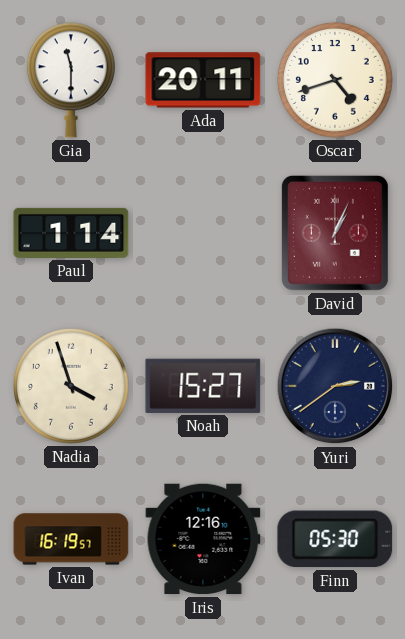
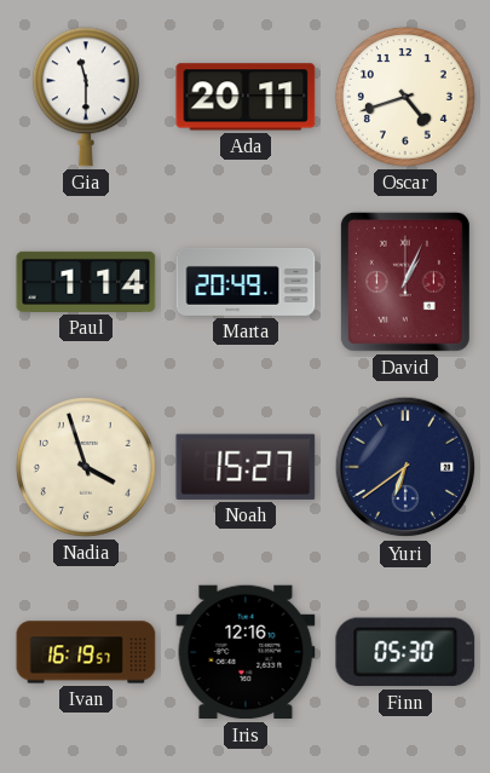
Marta: none -> 20:49
Yuri: 2:39 -> 6:39
